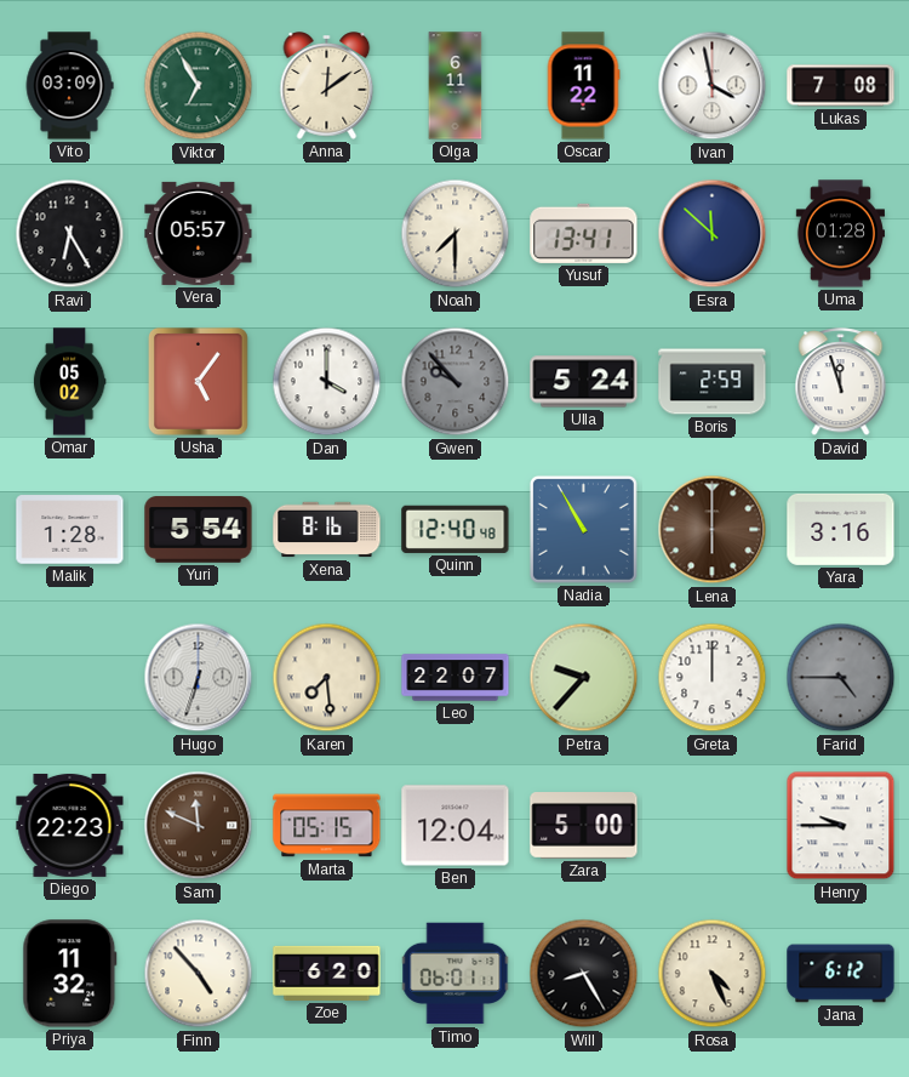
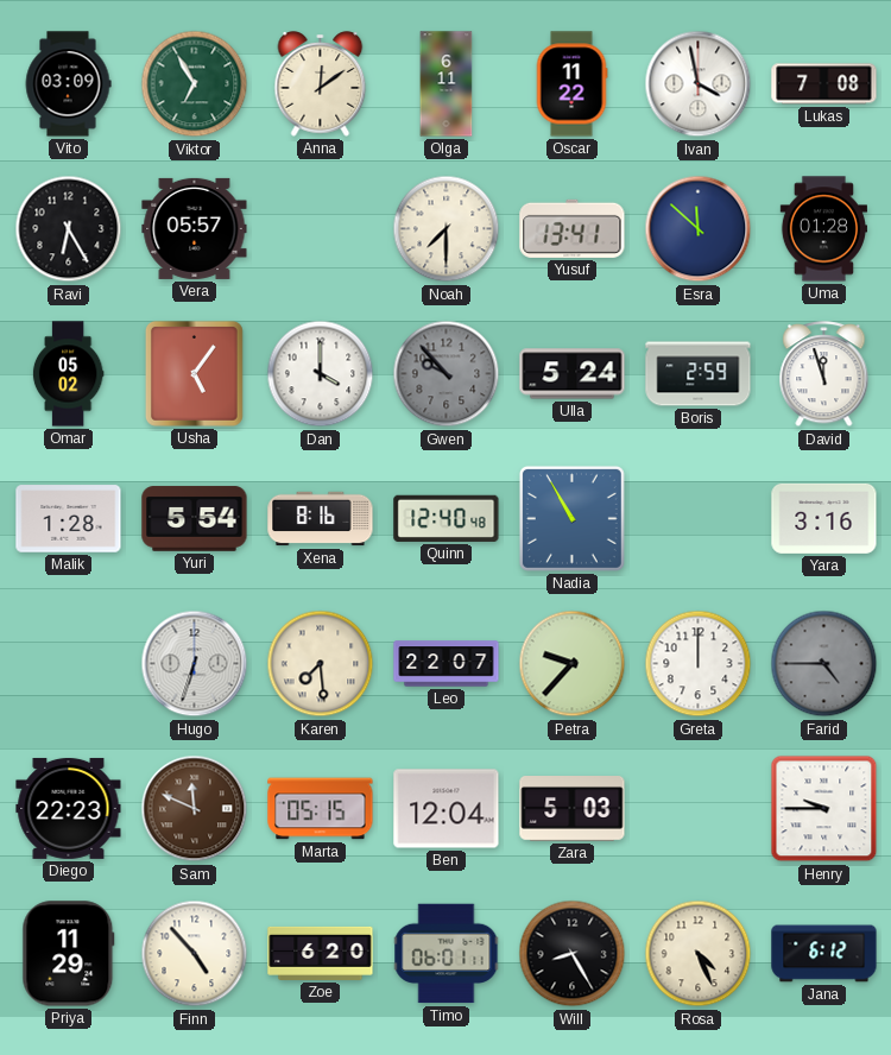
Lena: 6:00 -> none
Zara: 5:00 -> 5:03
Priya: 11:32 -> 11:29
